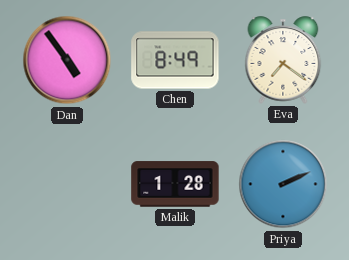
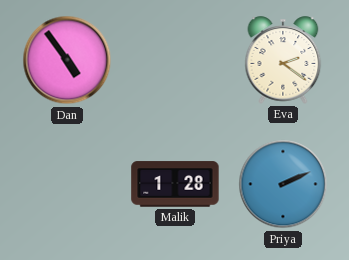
Chen: 8:49 -> none
Eva: 7:21 -> 2:21
